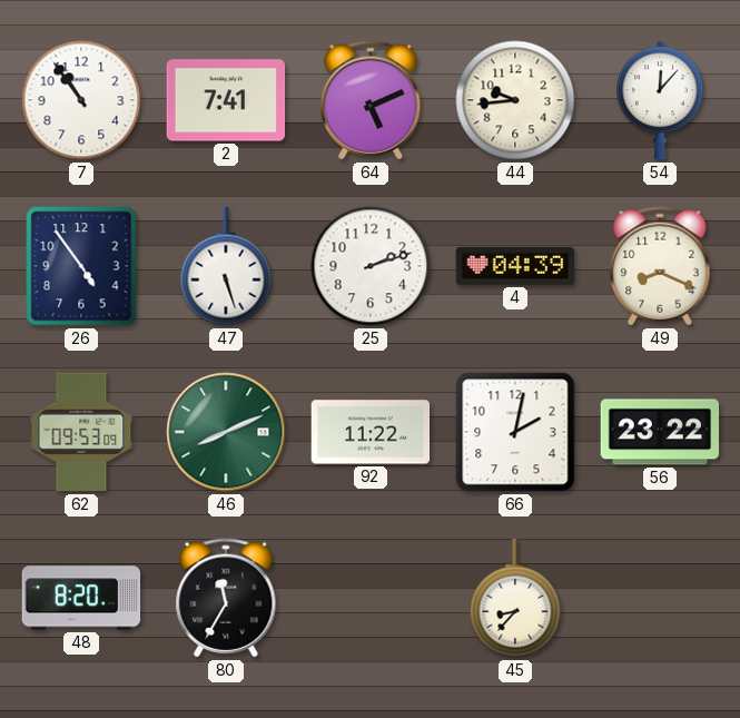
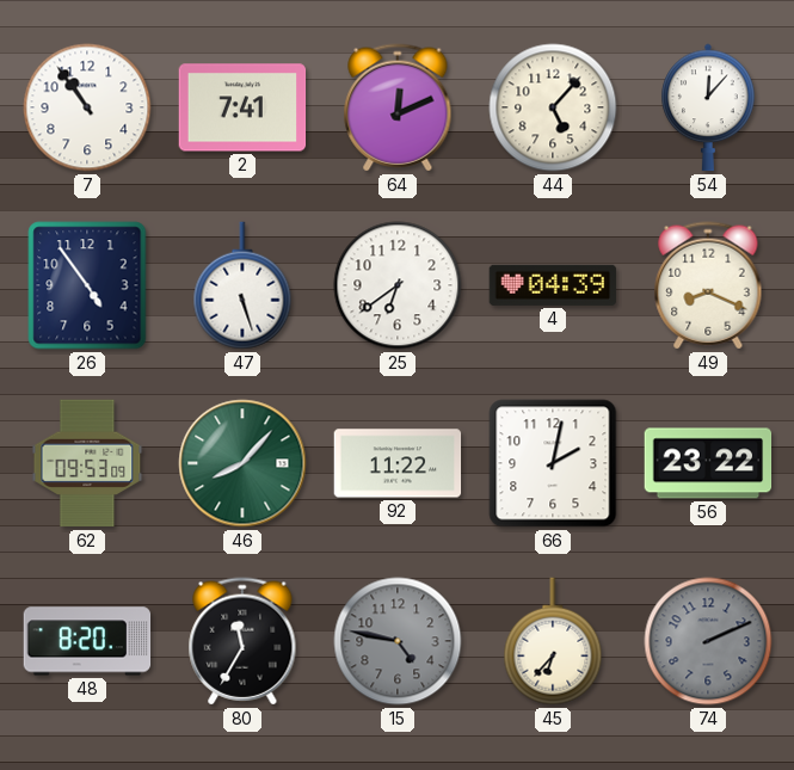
64: 5:11 -> 12:11
44: 9:44 -> 5:07
25: 2:12 -> 6:39
46: 8:11 -> 8:07
15: none -> 4:47
45: 8:37 -> 6:37
74: none -> 2:11
